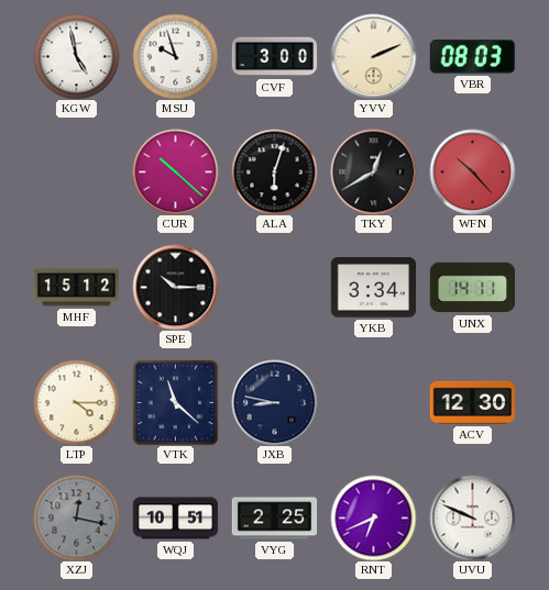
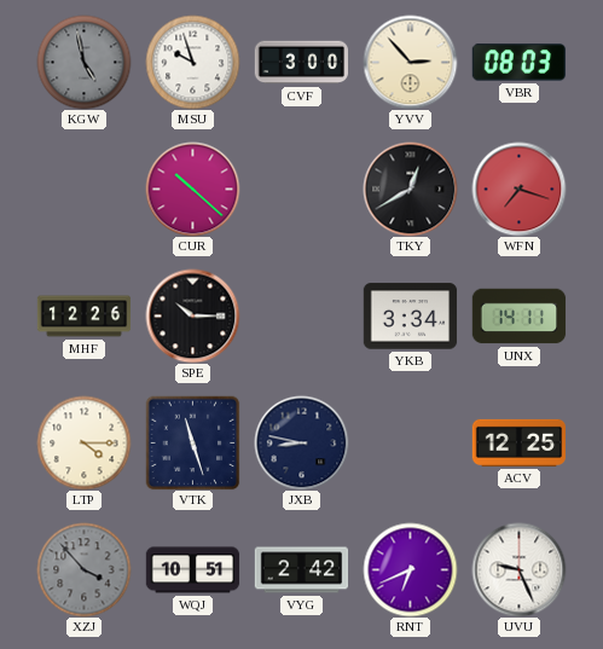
KGW dial: white -> grey
YVV: 2:11 -> 2:53
ALA: 6:03 -> none
WFN: 10:23 -> 7:18
MHF: 15:12 -> 12:26
VTK: 11:22 -> 11:27
ACV: 12:30 -> 12:25
XZJ: 12:17 -> 3:53
VYG: 2:25 -> 2:42
UVU: 9:49 -> 9:26
